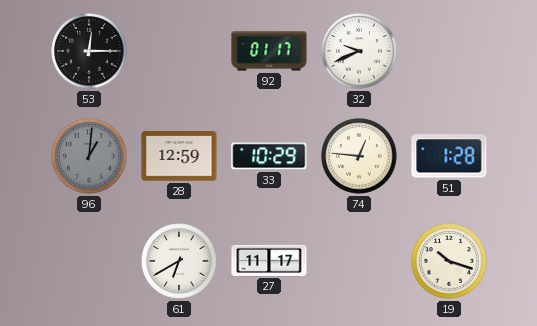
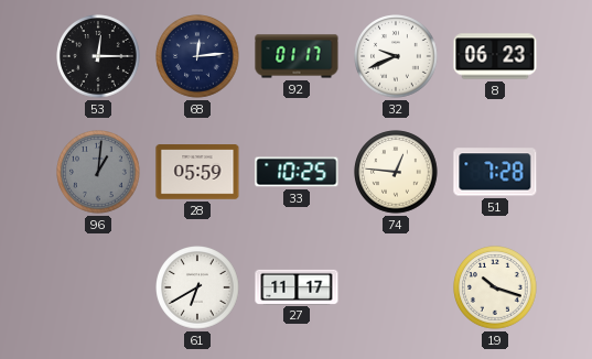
68: none -> 12:14
8: none -> 06:23
28: 12:59 -> 05:59
33: 10:29 -> 10:25
51: 1:28 -> 7:28
